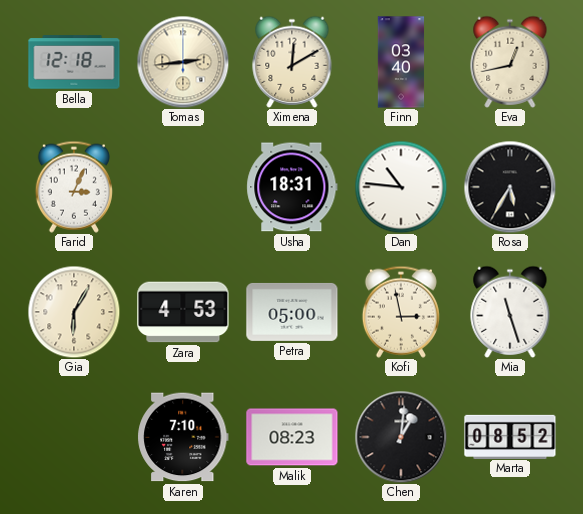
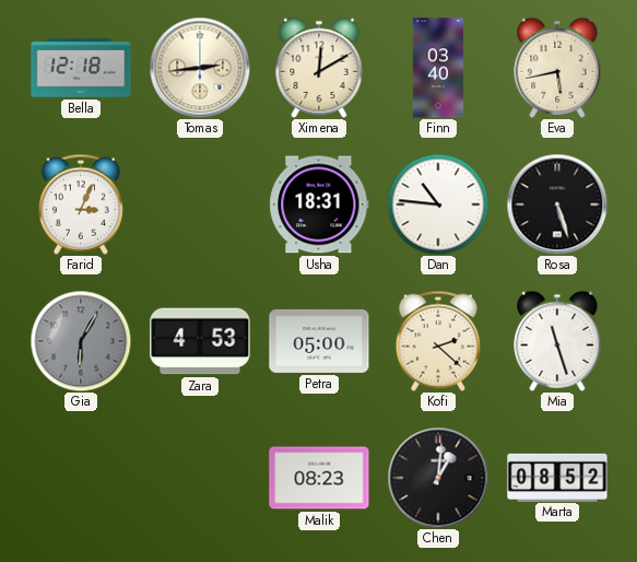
Eva: 12:43 -> 5:43
Rosa: 5:35 -> 5:27
Gia dial: cream -> grey
Kofi: 2:58 -> 2:22
Karen: 7:10 -> none
